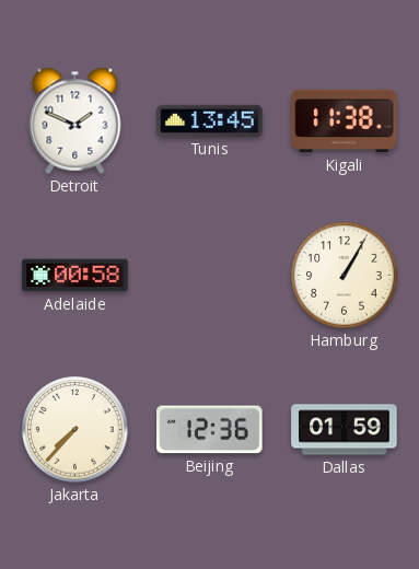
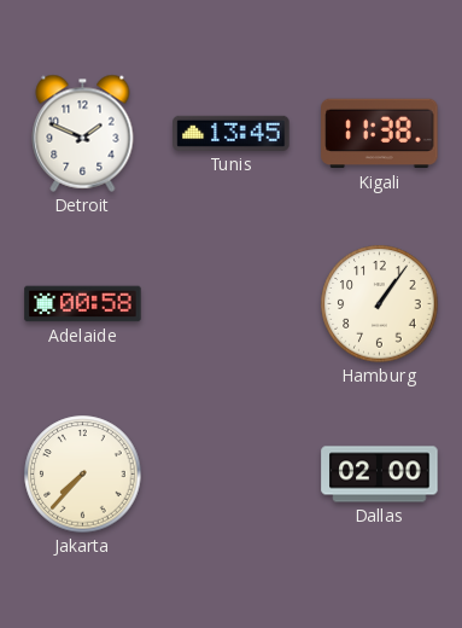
Hamburg: 1:05 -> 1:06
Beijing: 12:36 -> none
Dallas: 01:59 -> 02:00
